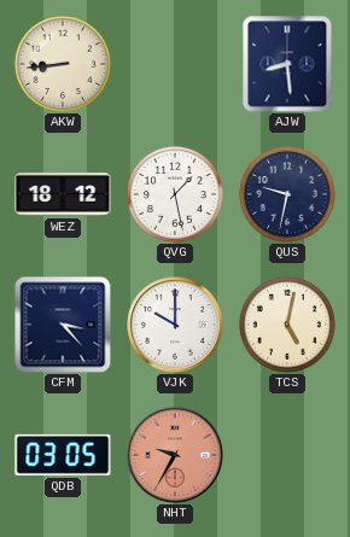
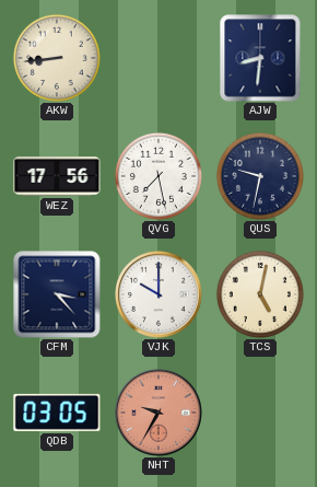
AJW: 8:29 -> 8:31
WEZ: 18:12 -> 17:56
QVG: 1:28 -> 7:28
